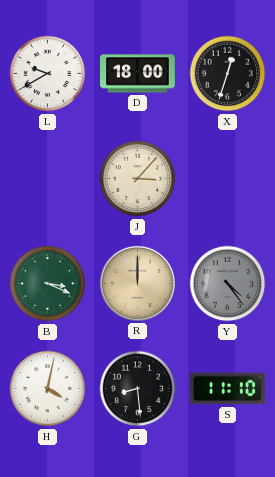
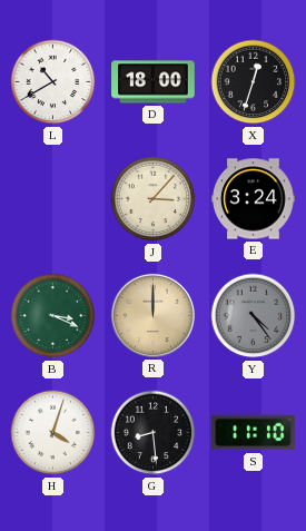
L: 9:40 -> 10:40
E: none -> 3:24
H: 4:02 -> 4:03
